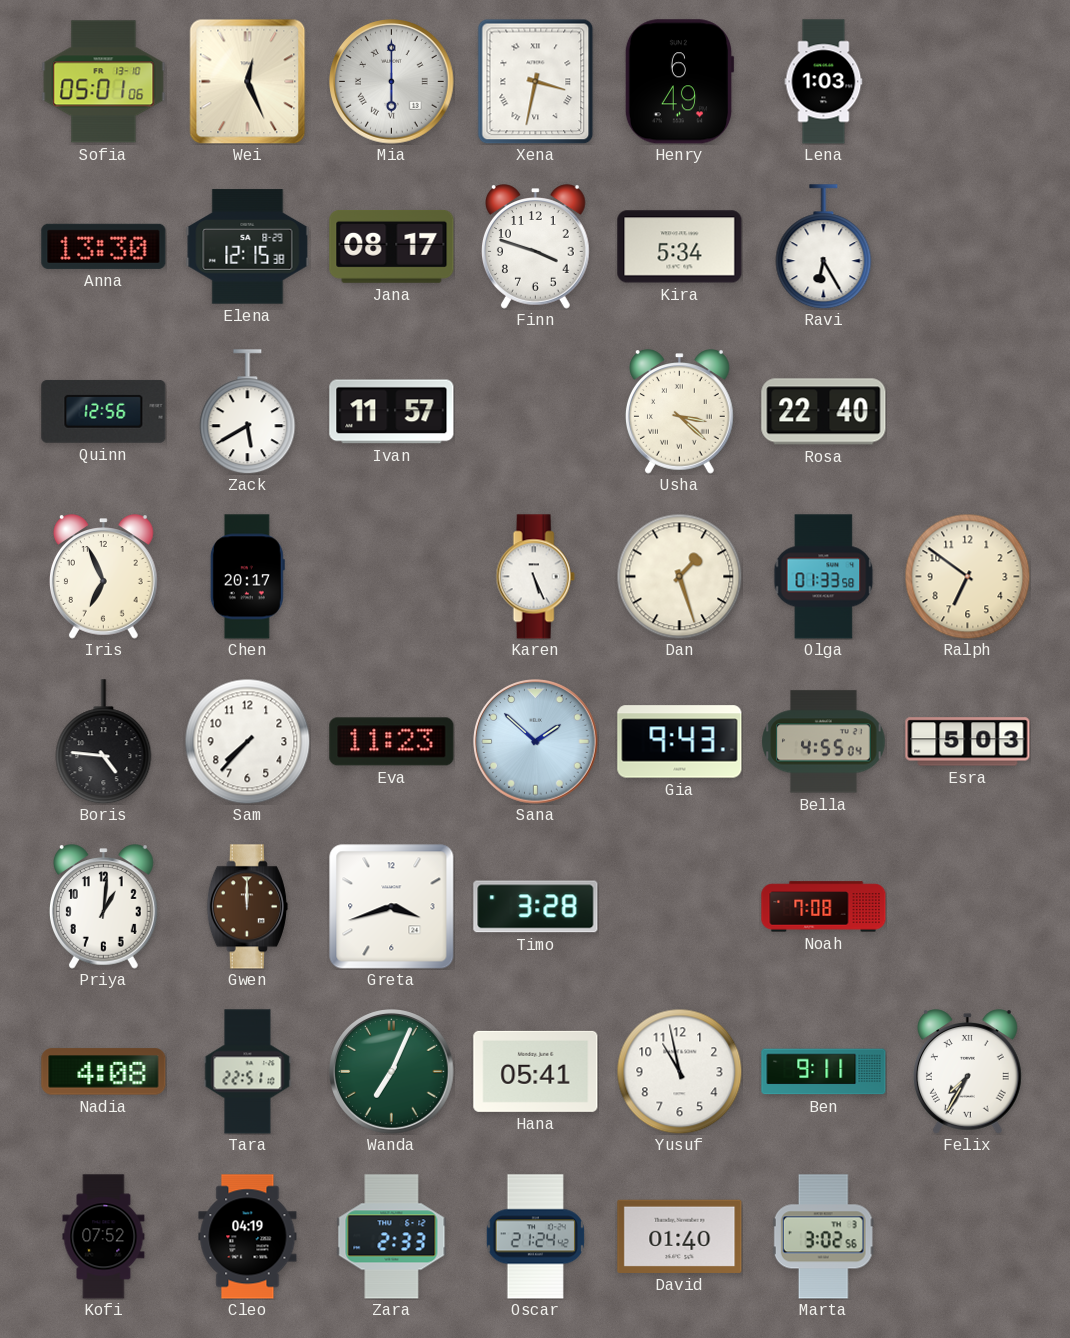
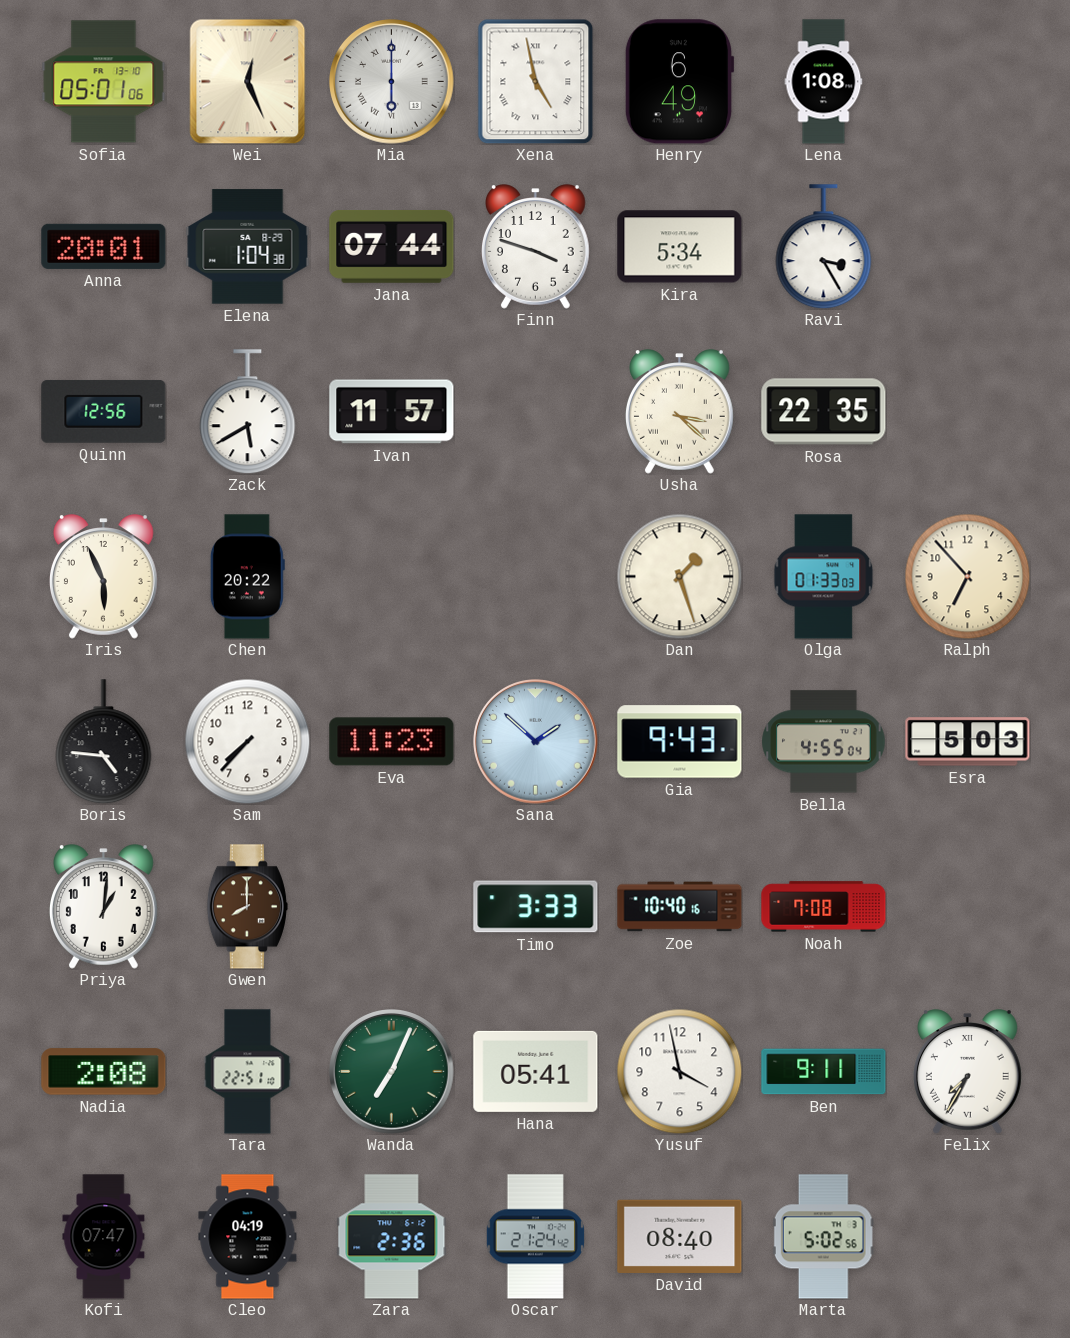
Xena: 3:32 -> 4:58
Lena: 1:03 -> 1:08
Anna: 13:30 -> 20:01
Elena: 12:15 -> 1:04
Jana: 08:17 -> 07:44
Ravi: 6:25 -> 3:25
Rosa: 22:40 -> 22:35
Iris: 6:56 -> 5:56
Chen: 20:17 -> 20:22
Karen: 5:26 -> none
Olga: 01:33:58 -> 01:33:03
Ralph: 6:51 -> 6:53
Gwen: 12:00 -> 8:00
Greta: 3:42 -> none
Timo: 3:28 -> 3:33
Zoe: none -> 10:40
Nadia: 4:08 -> 2:08
Yusuf: 10:58 -> 3:58
Kofi: 07:52 -> 07:47
Zara: 2:33 -> 2:36
David: 01:40 -> 08:40
Marta: 3:02 -> 5:02
